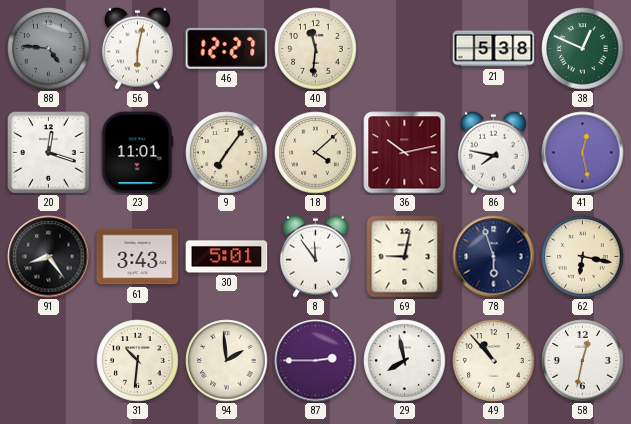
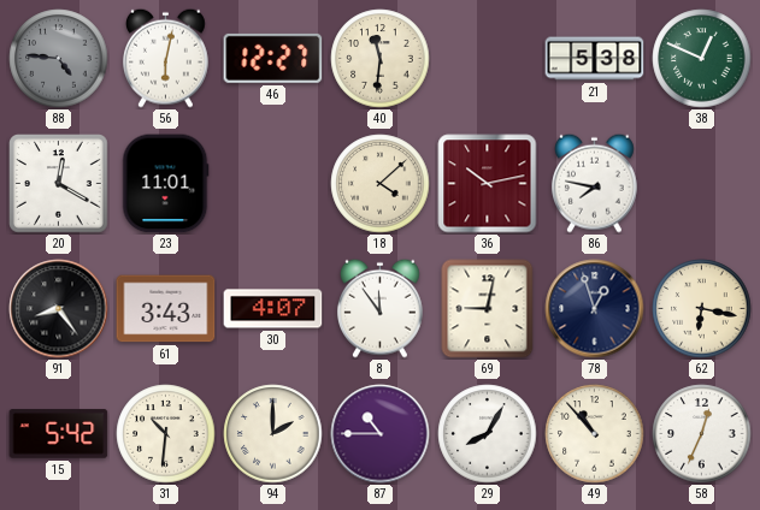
20: 12:18 -> 12:20
9: 7:06 -> none
41: 12:28 -> none
30: 5:01 -> 4:07
78: 5:57 -> 12:57
15: none -> 5:42
94: 1:59 -> 2:00
87: 2:45 -> 10:45
29: 7:58 -> 8:05
58: 12:32 -> 12:34
